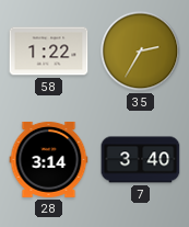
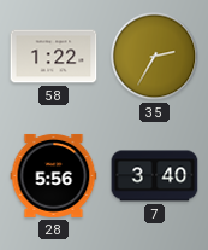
28: 3:14 -> 5:56
